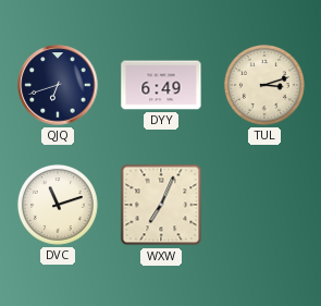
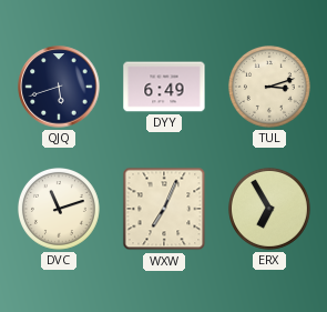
QJQ: 6:42 -> 5:42
ERX: none -> 6:55
